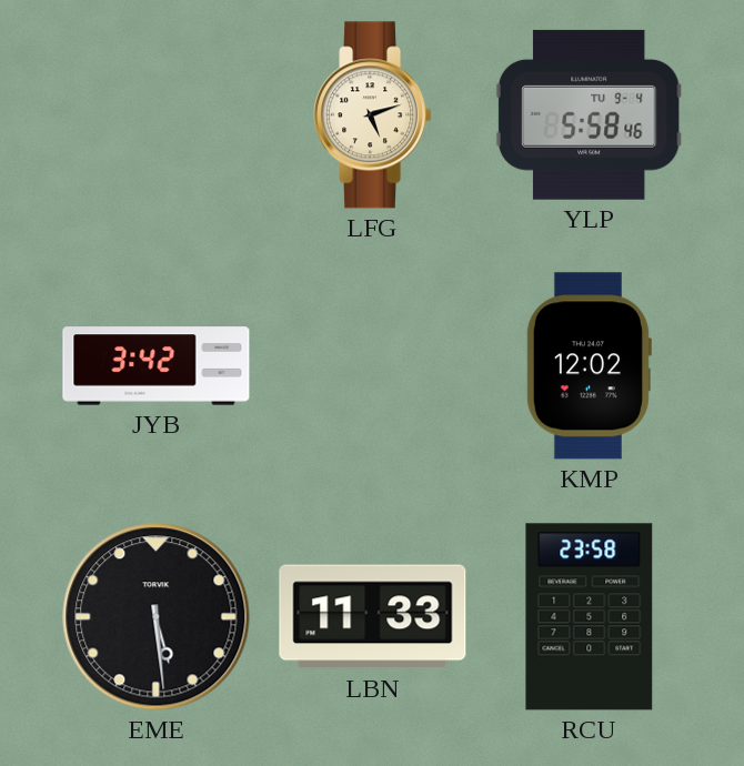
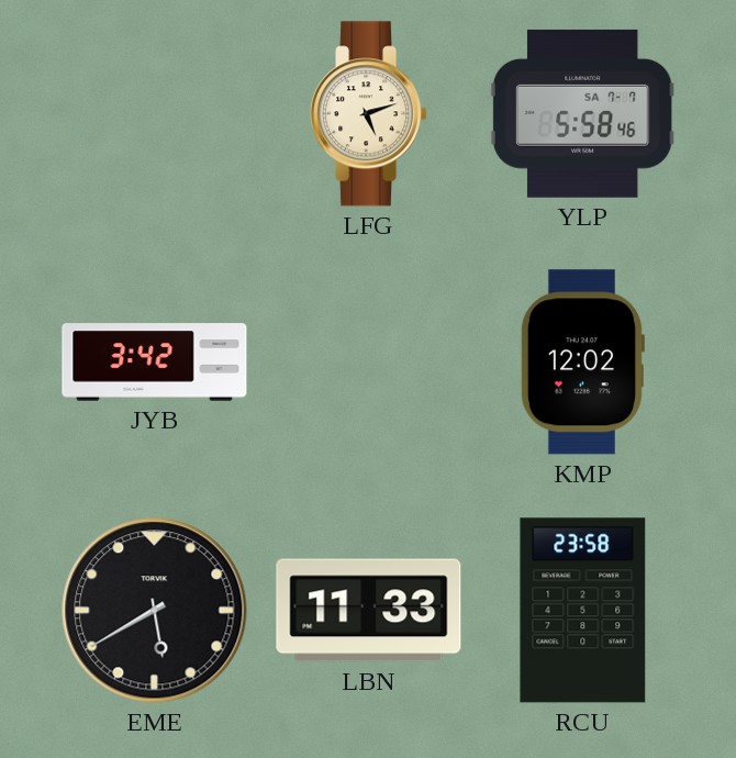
YLP date: TU 9-4 -> SA 7-7
EME: 5:29 -> 5:40
